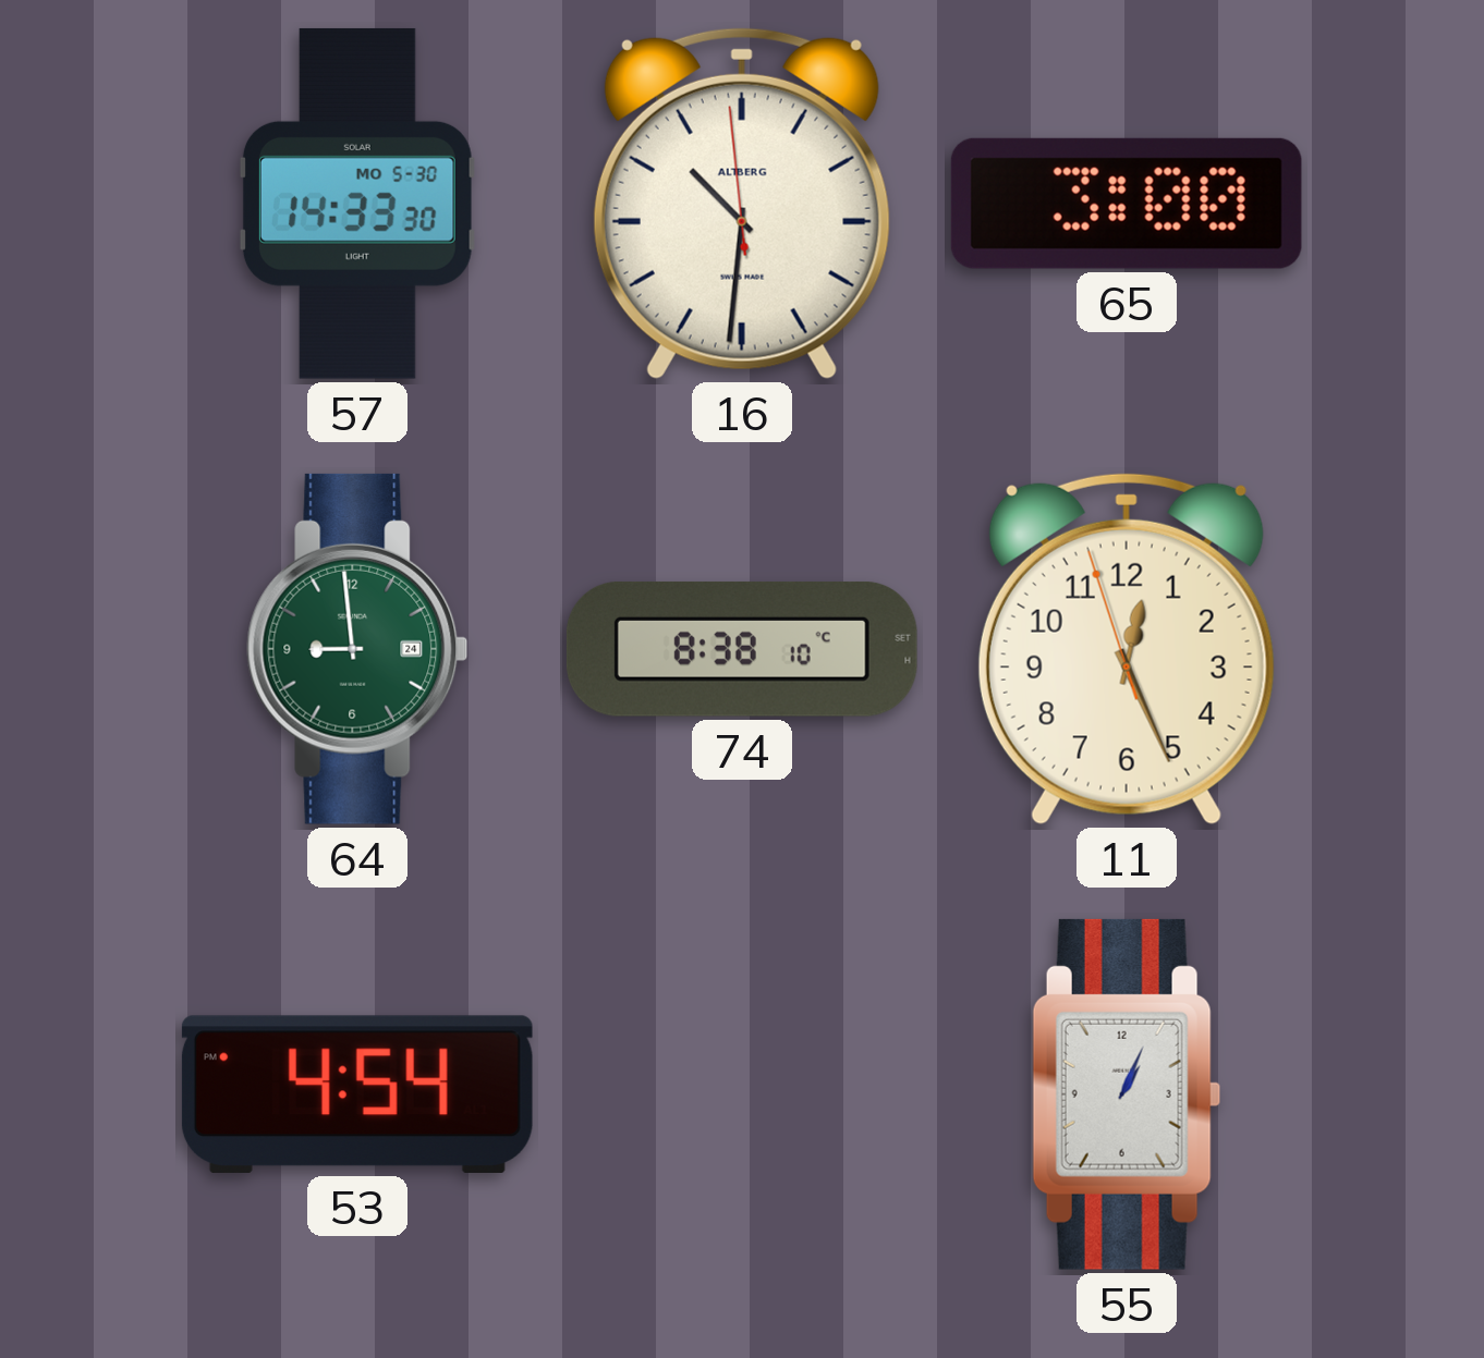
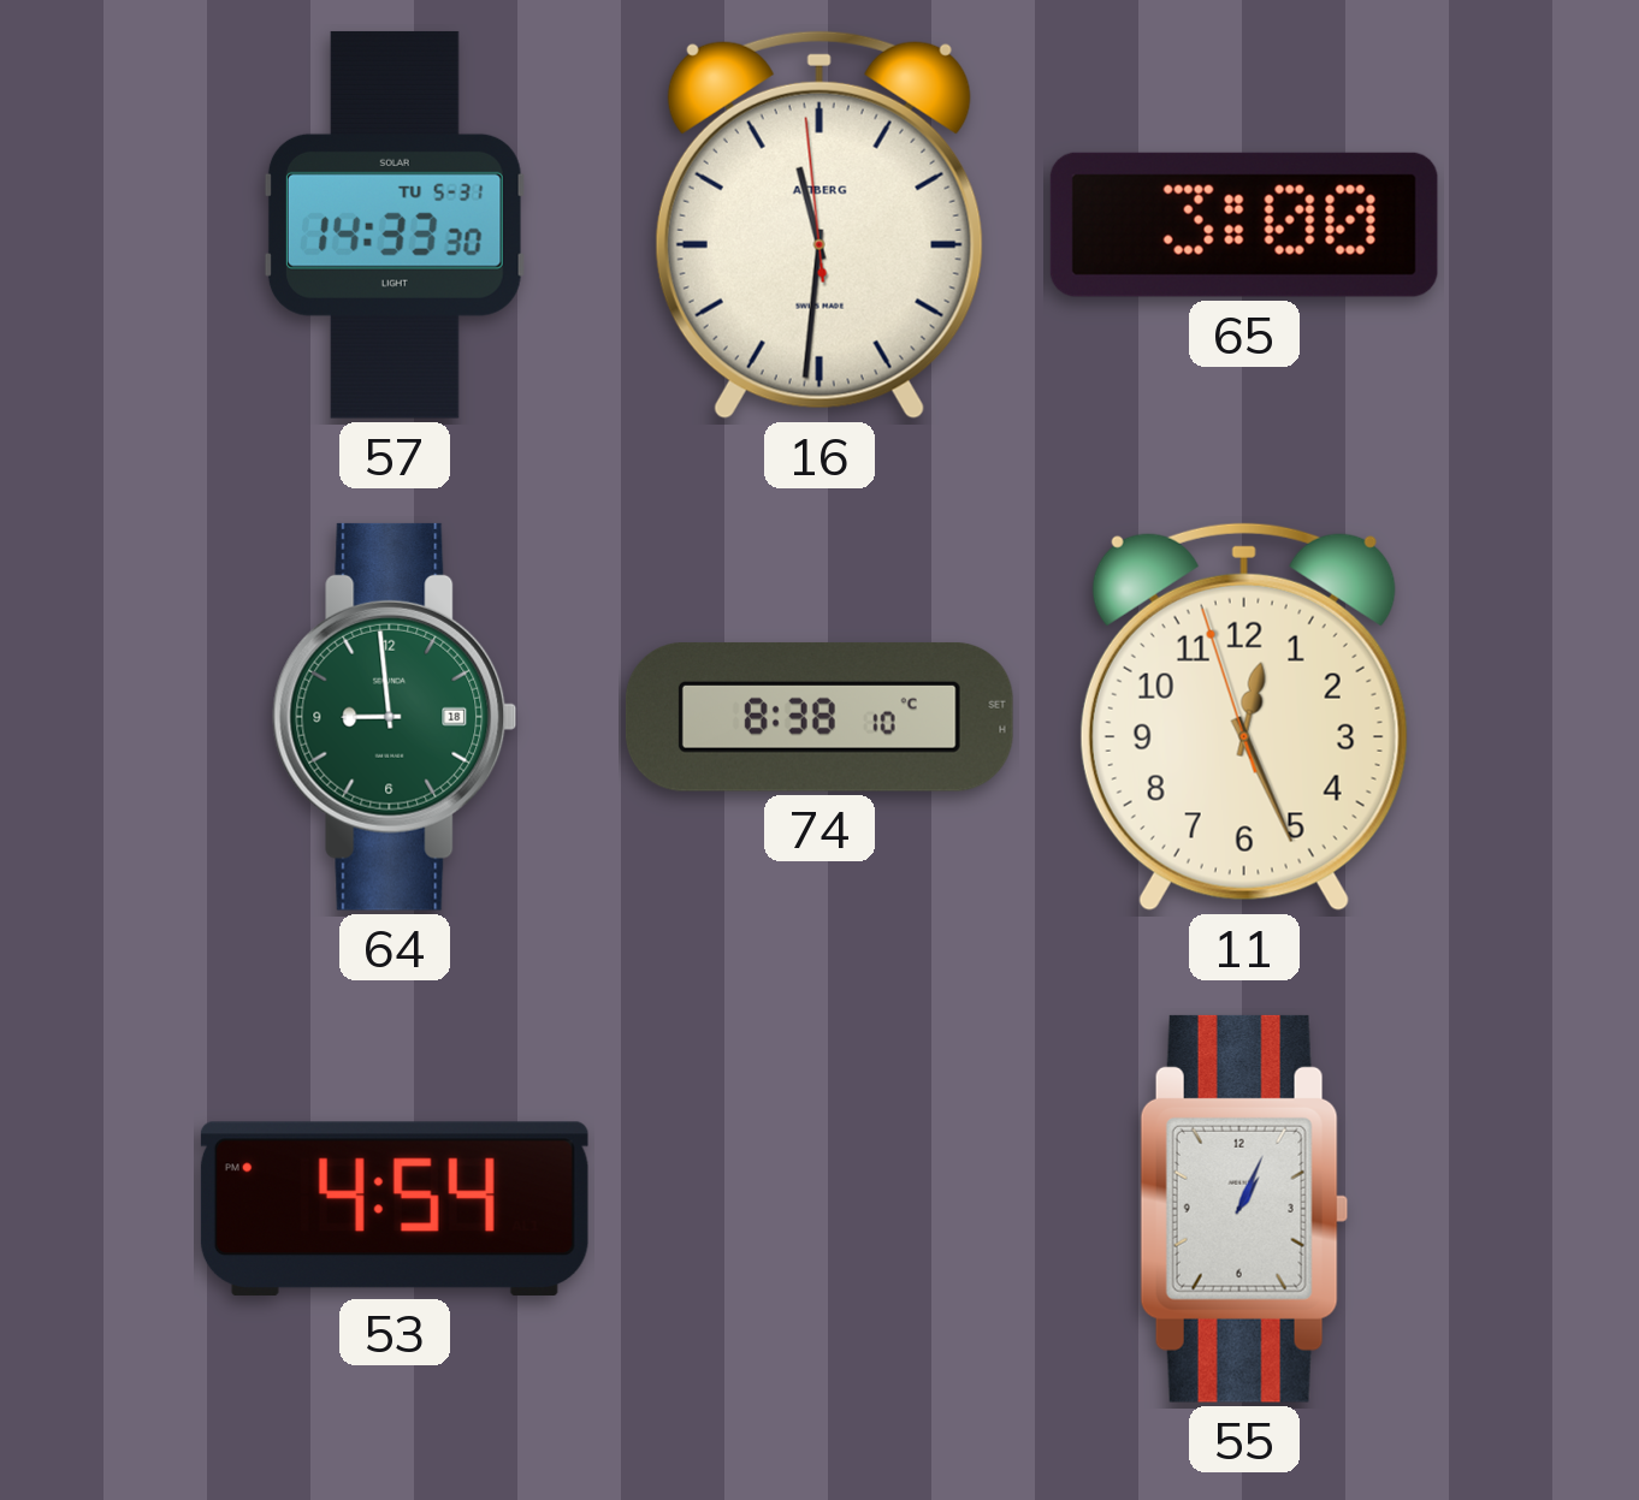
57 date: MO 5-30 -> TU 5-31
16: 10:30 -> 11:30
64 date: 24 -> 18
